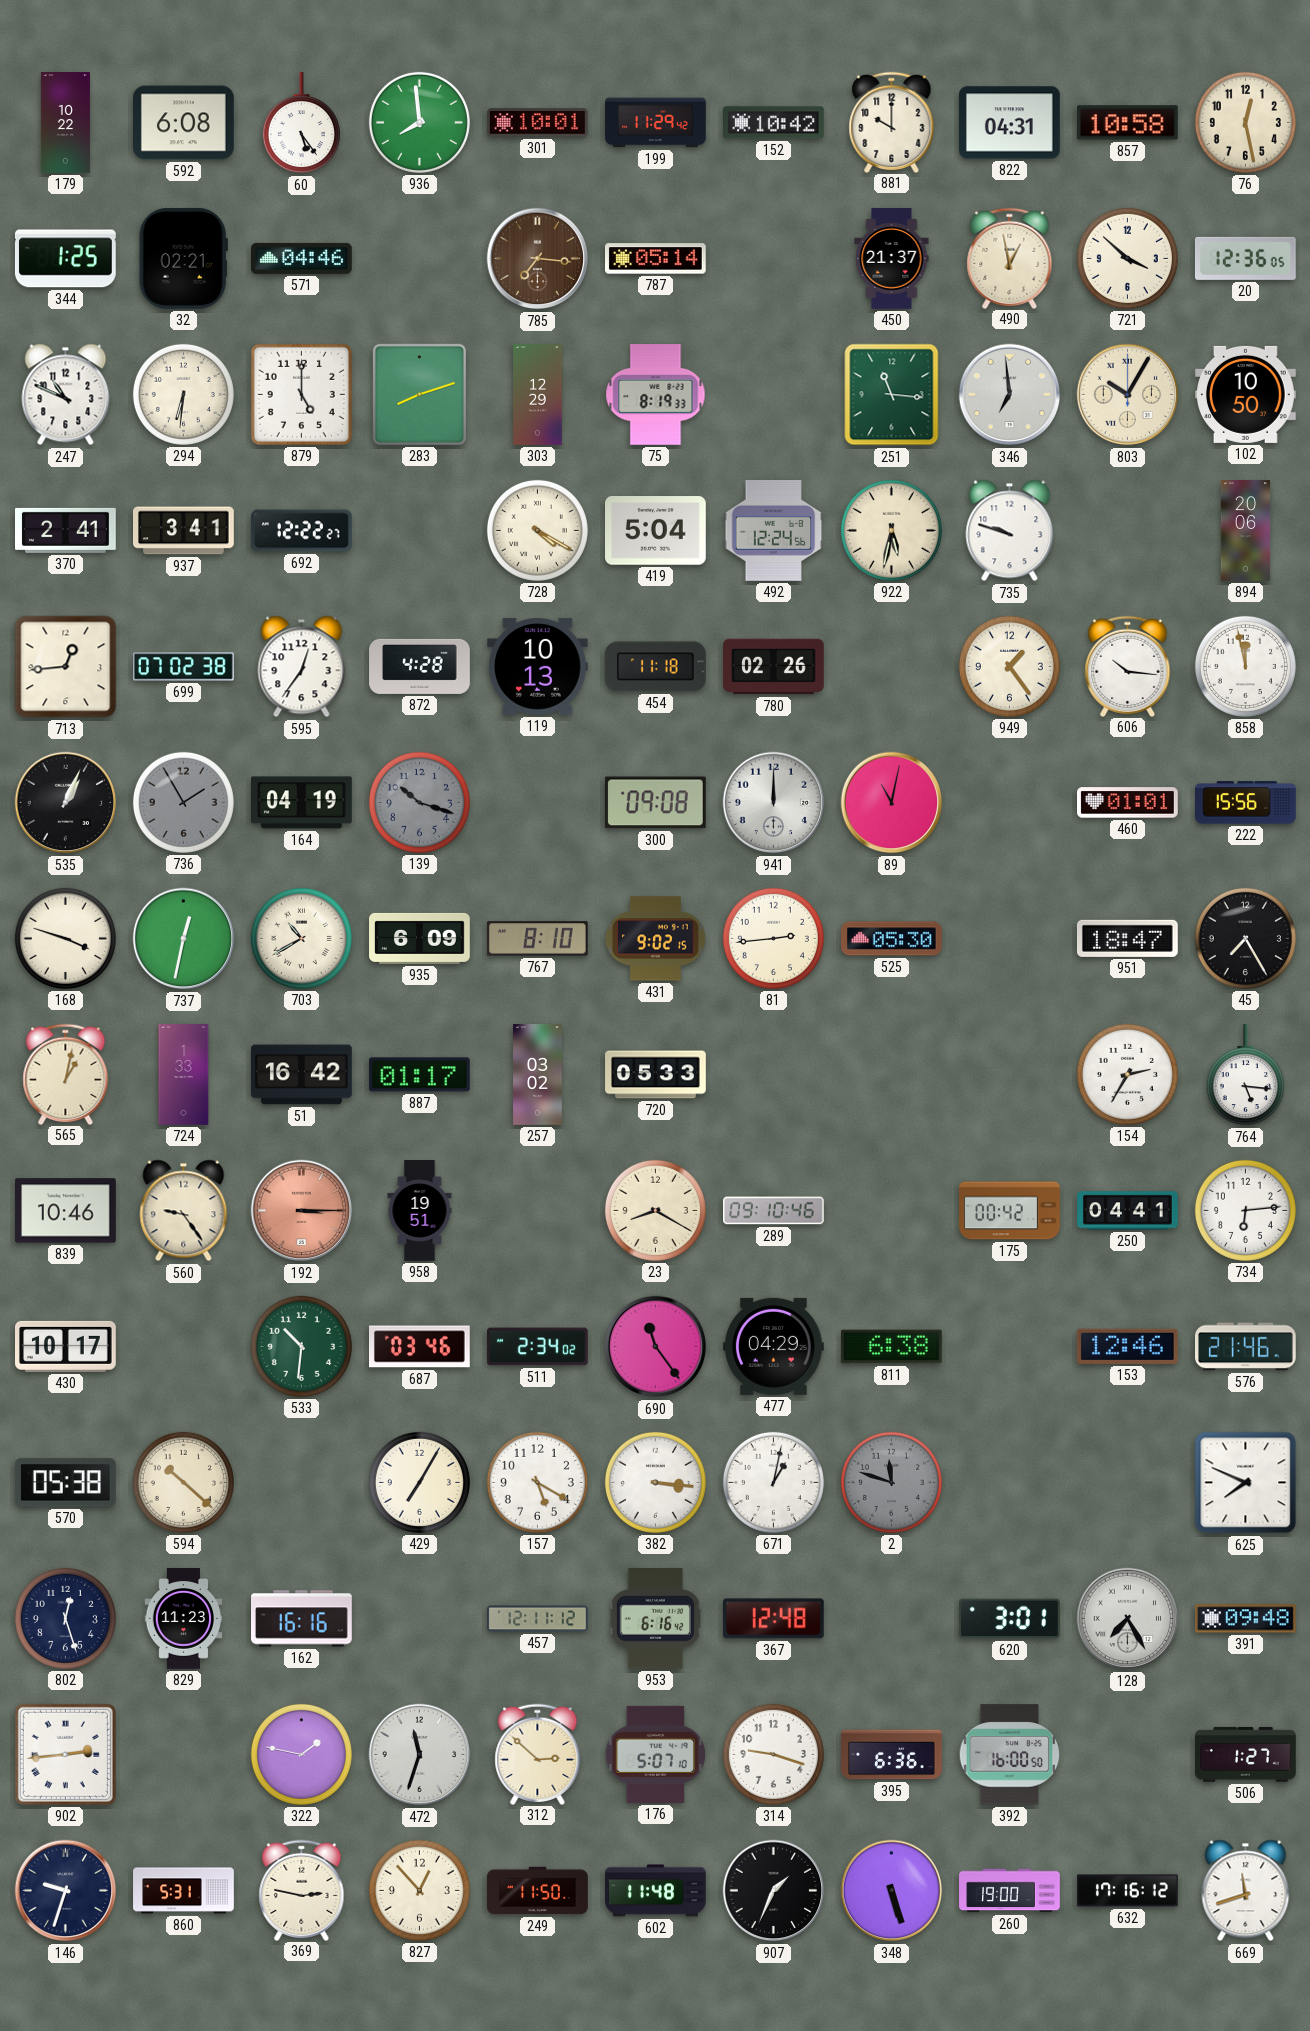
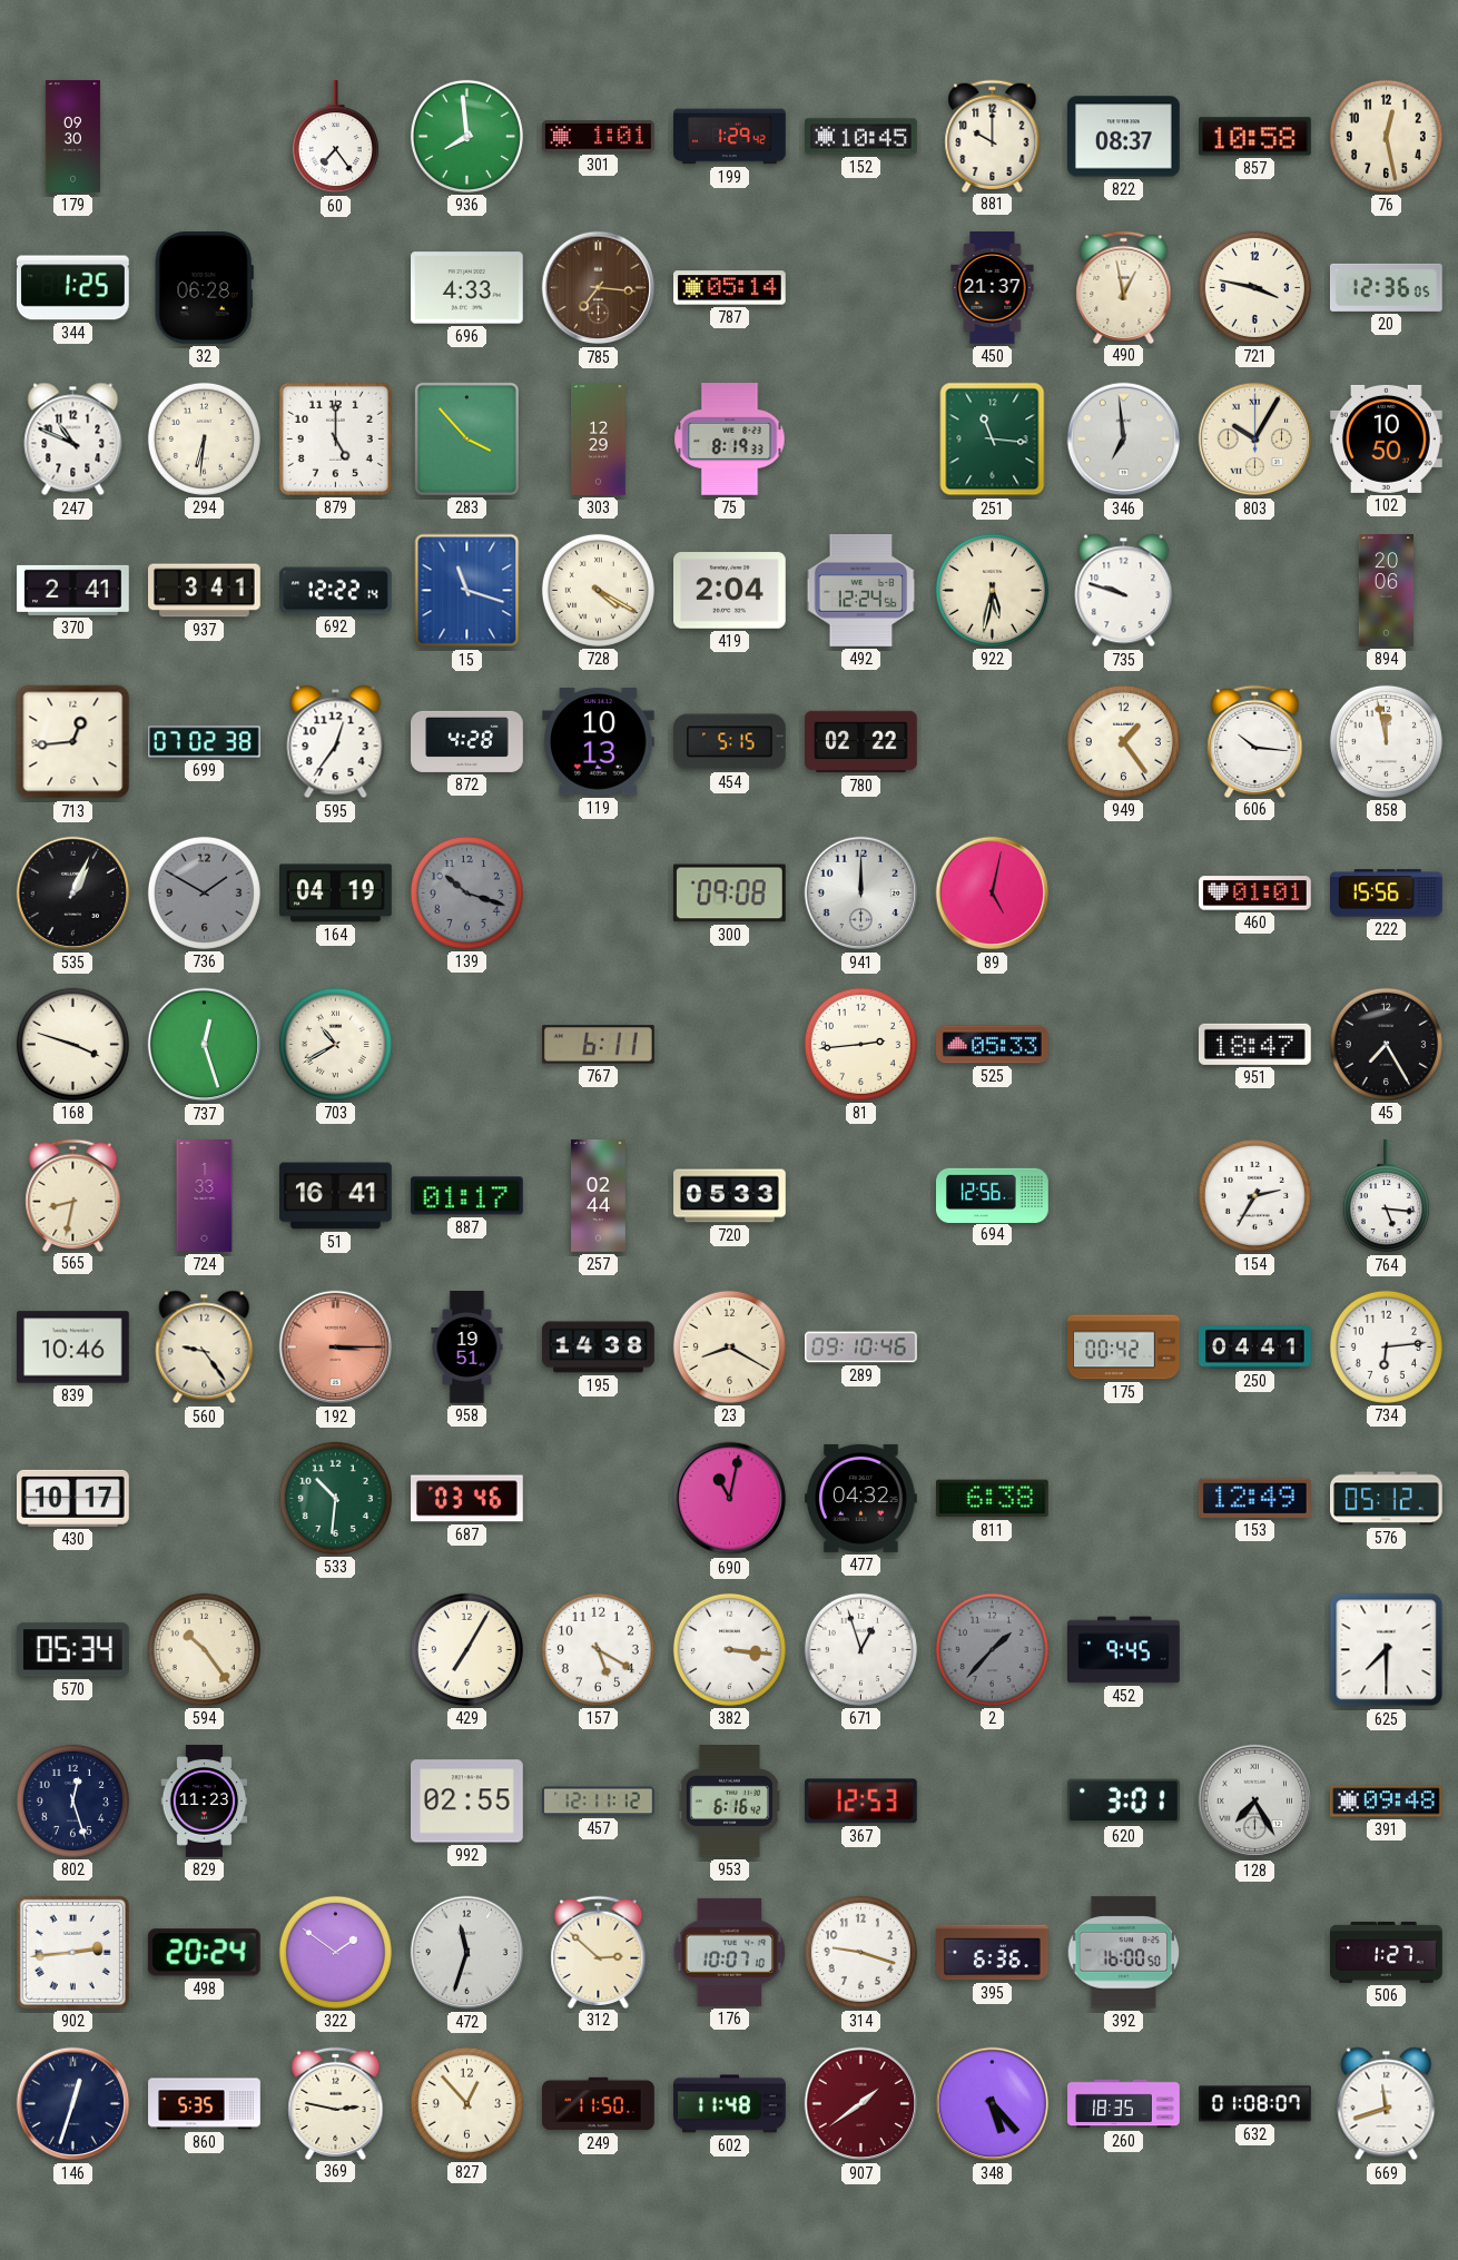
179: 10:22 -> 09:30
592: 6:08 -> none
60: 5:24 -> 7:24
301: 10:01 -> 1:01
199: 11:29 -> 1:29
152: 10:42 -> 10:45
822: 04:31 -> 08:37
32: 02:21 -> 06:28
571: 04:46 -> none
696: none -> 4:33
721: 3:52 -> 3:47
283: 8:12 -> 3:53
692: 12:22:27 -> 12:22:14
15: none -> 11:18
419: 5:04 -> 2:04
454: 11:18 -> 5:15
780: 02:26 -> 02:22
736: 1:55 -> 1:50
89: 11:02 -> 5:02
737: 12:32 -> 12:27
935: 6:09 -> none
767: 8:10 -> 6:11
431: 9:02 -> none
525: 05:30 -> 05:33
565: 1:02 -> 8:32
51: 16:42 -> 16:41
257: 03:02 -> 02:44
694: none -> 12:56
195: none -> 14:38
511: 2:34 -> none
690: 11:24 -> 11:02
477: 04:29 -> 04:32
153: 12:46 -> 12:49
576: 21:46 -> 05:12
570: 05:38 -> 05:34
594: 10:22 -> 10:24
671: 1:02 -> 12:57
2: 11:48 -> 1:37
452: none -> 9:45
625: 7:49 -> 7:30
162: 16:16 -> none
992: none -> 02:55
367: 12:48 -> 12:53
498: none -> 20:24
322: 1:47 -> 1:51
176: 5:07 -> 10:07
146: 9:33 -> 12:33
860: 5:31 -> 5:35
907: 1:34 -> 1:39
907 dial: black -> burgundy
348: 5:27 -> 5:23
260: 19:00 -> 18:35
632: 17:16 -> 01:08
